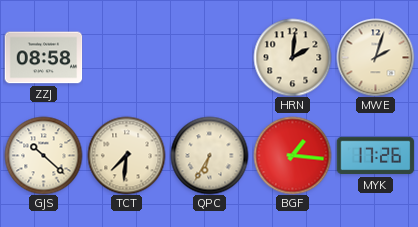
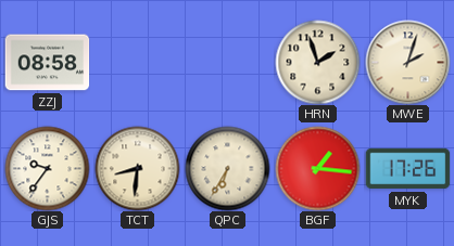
HRN: 2:01 -> 1:57
GJS: 10:22 -> 9:36
TCT: 7:31 -> 8:31
